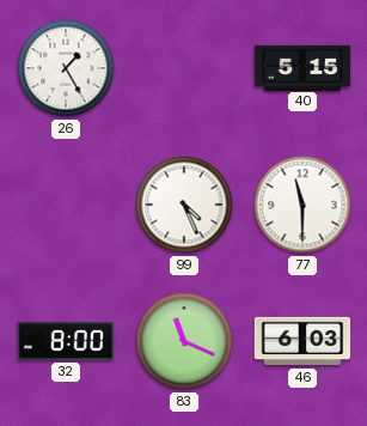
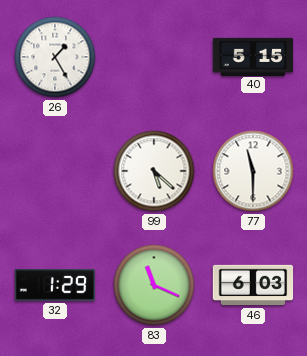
99: 4:26 -> 5:22
32: 8:00 -> 1:29
